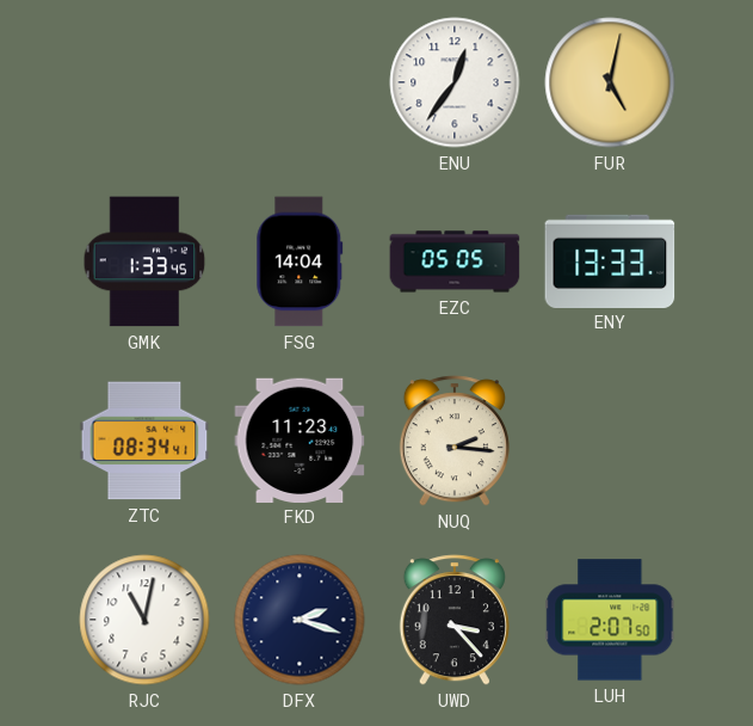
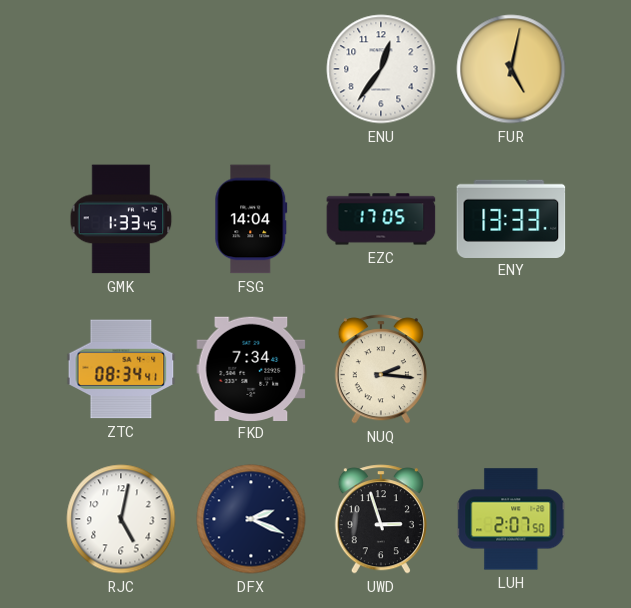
EZC: 05:05 -> 17:05
FKD: 11:23 -> 7:34
RJC: 11:02 -> 5:02
DFX: 2:18 -> 2:19
UWD: 3:23 -> 2:57
